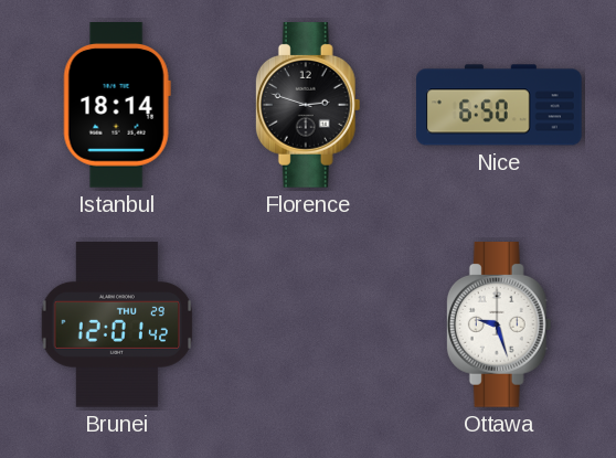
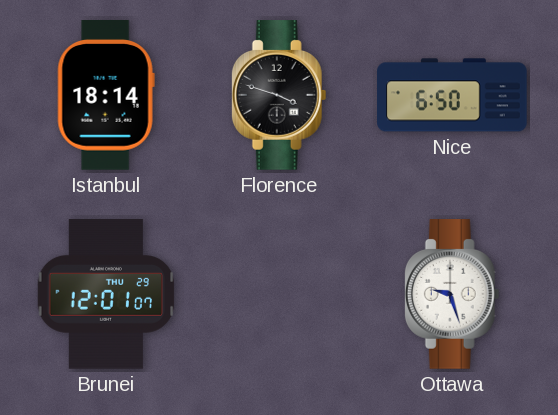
Florence: 2:48 -> 3:48
Brunei: 12:01:42 -> 12:01:07
